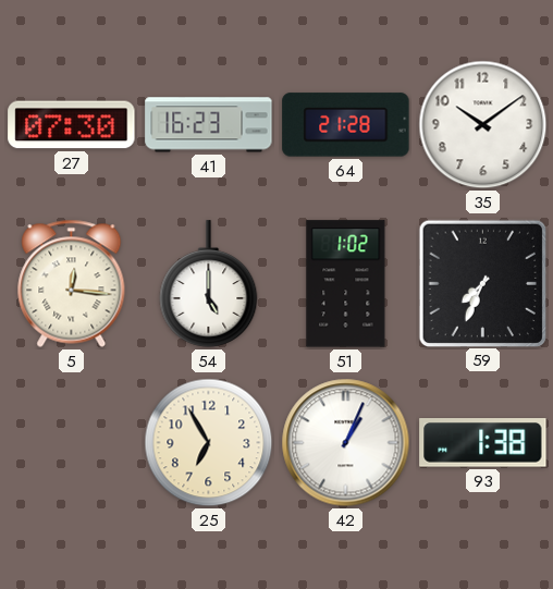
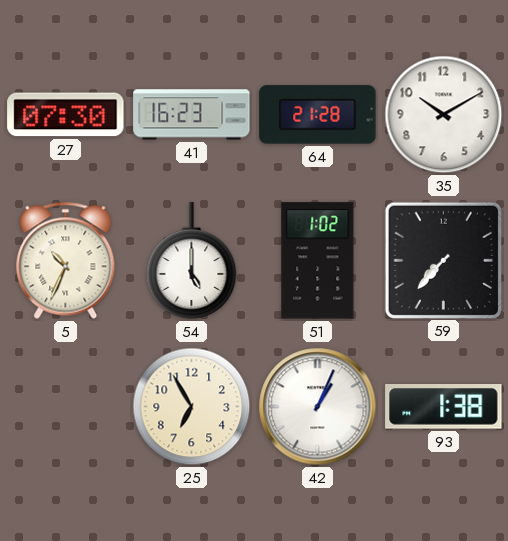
35: 10:09 -> 10:10
5: 12:16 -> 10:34
59: 7:34 -> 7:37
